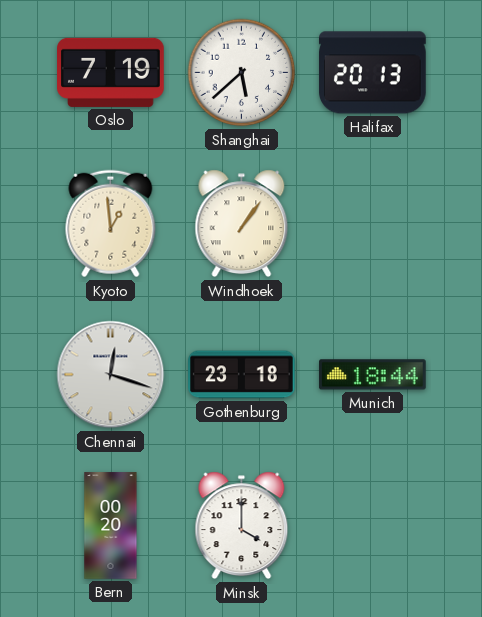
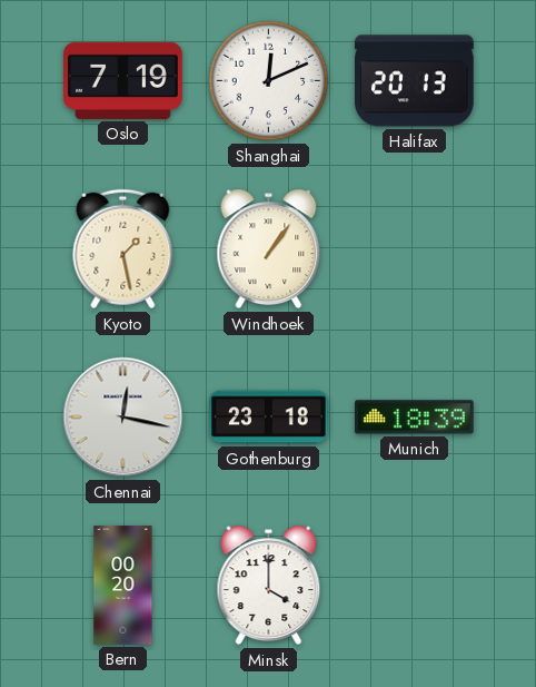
Shanghai: 5:38 -> 12:11
Kyoto: 12:59 -> 1:28
Chennai: 12:18 -> 12:17
Munich: 18:44 -> 18:39
